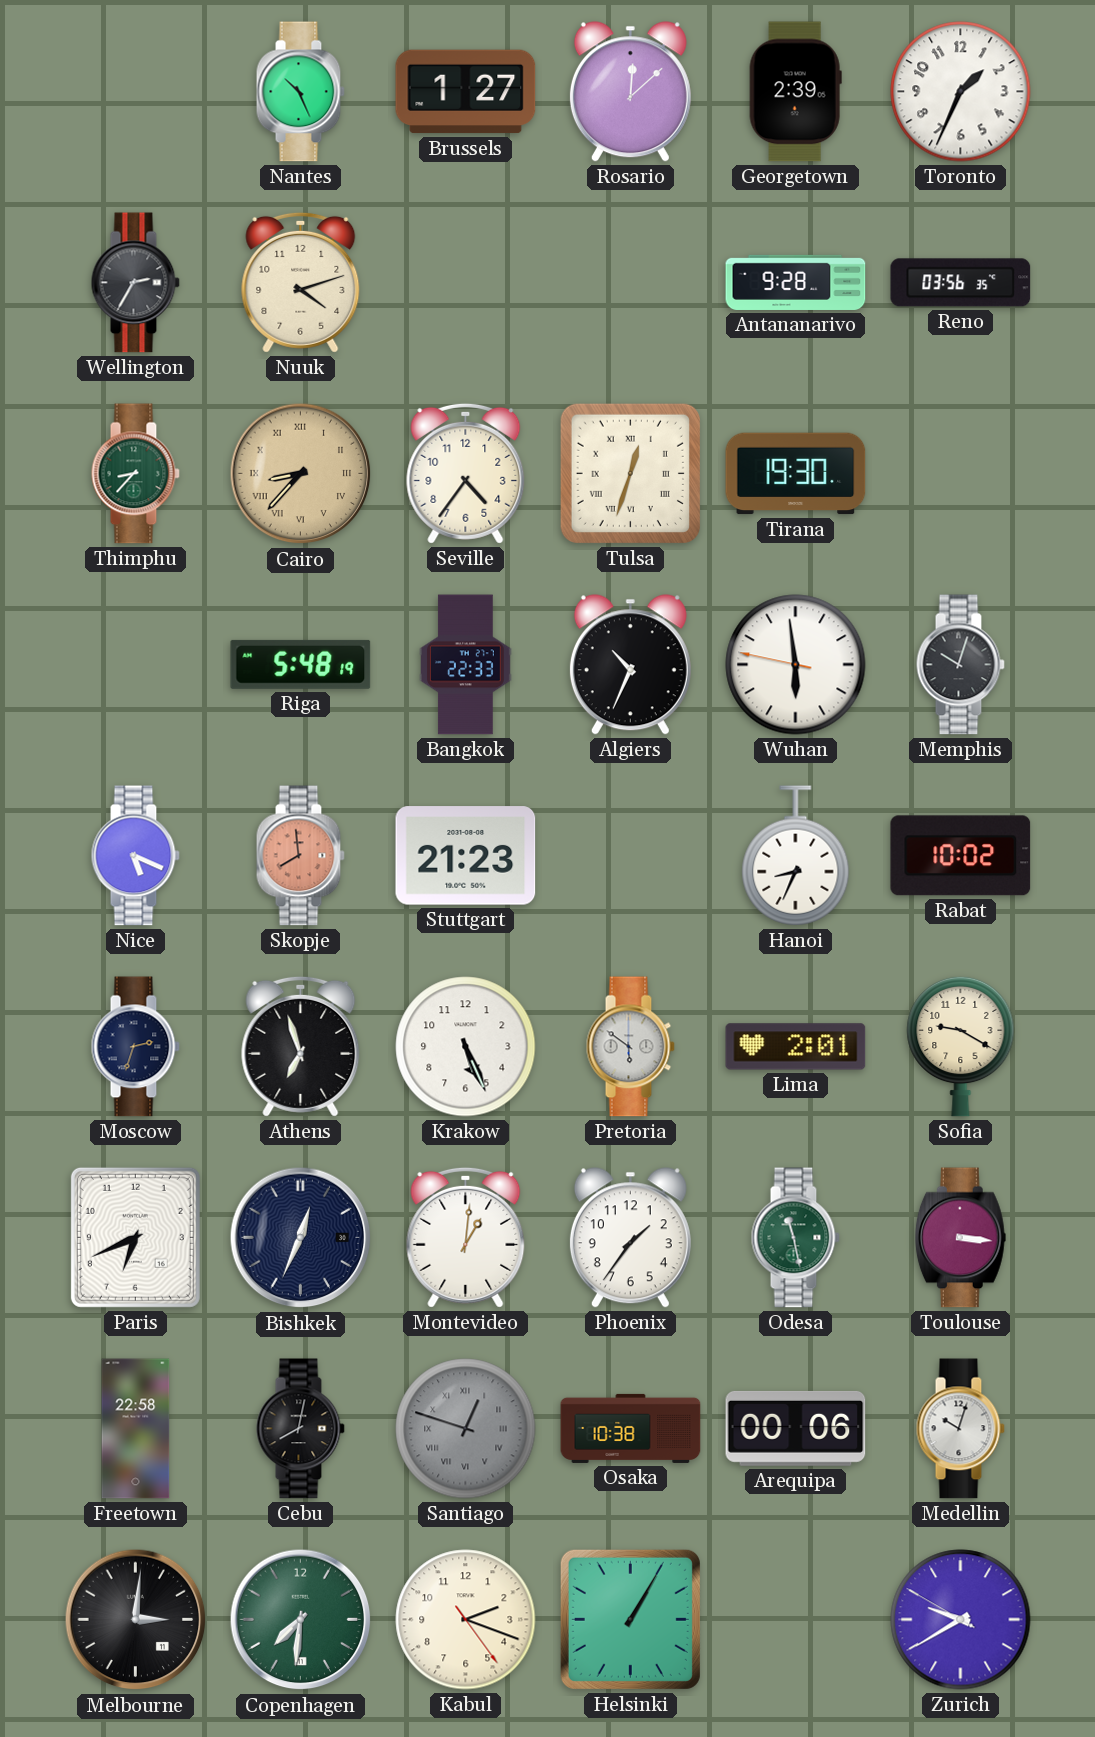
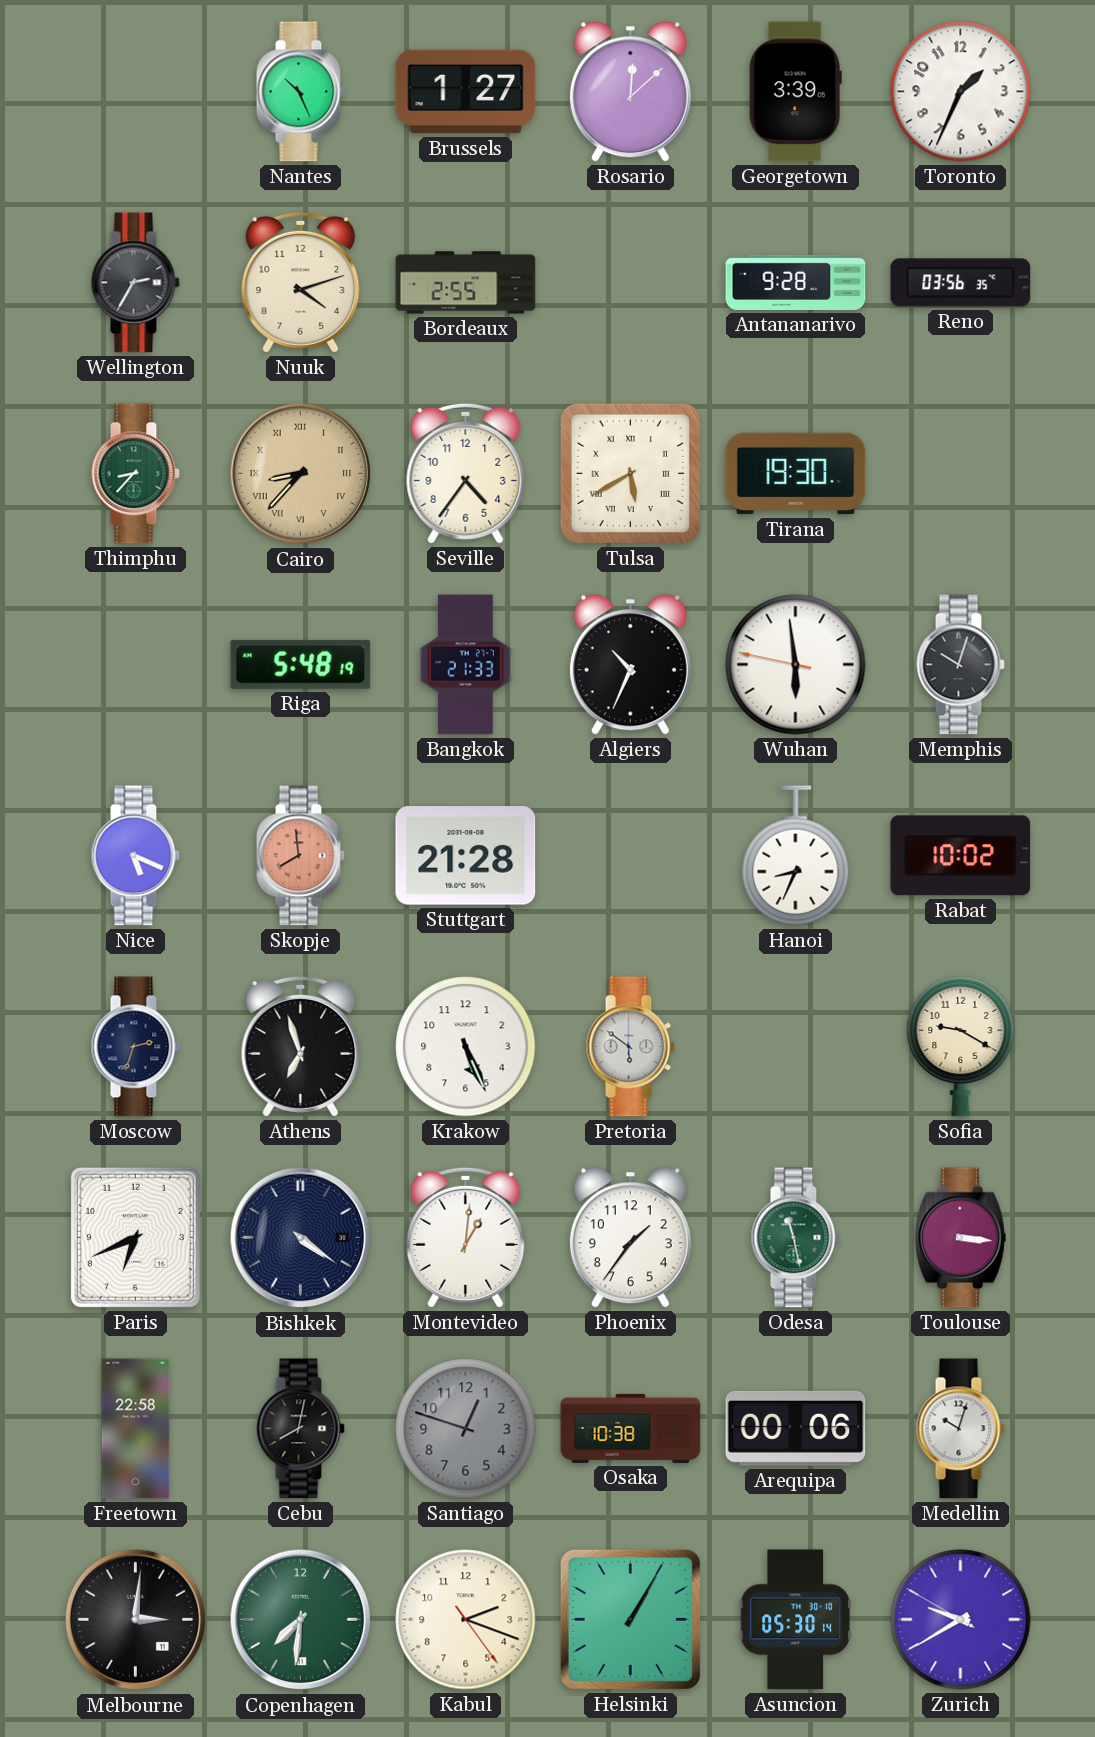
Georgetown: 2:39 -> 3:39
Bordeaux: none -> 2:55
Tulsa: 12:33 -> 5:40
Bangkok: 22:33 -> 21:33
Stuttgart: 21:23 -> 21:28
Lima: 2:01 -> none
Bishkek: 12:34 -> 4:21
Santiago numerals: Roman -> Arabic
Asuncion: none -> 05:30
